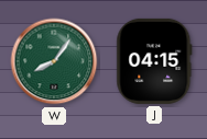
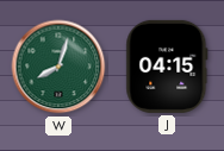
W: 8:06 -> 8:03
